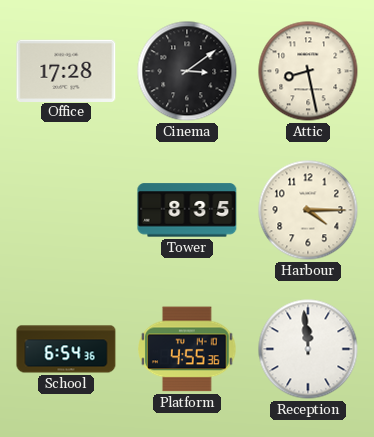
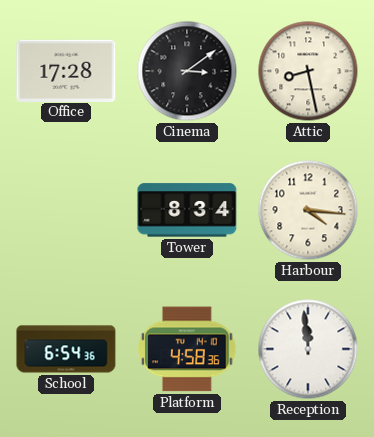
Tower: 8:35 -> 8:34
Harbour: 4:15 -> 4:16
Platform: 4:55 -> 4:58
